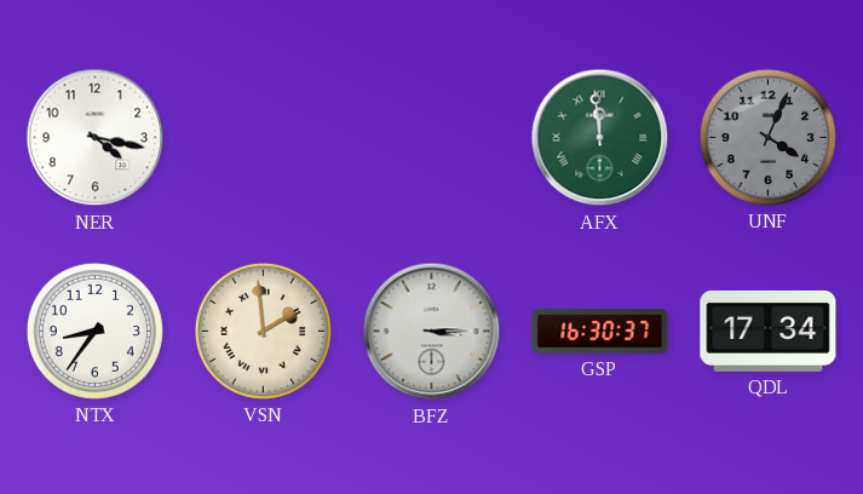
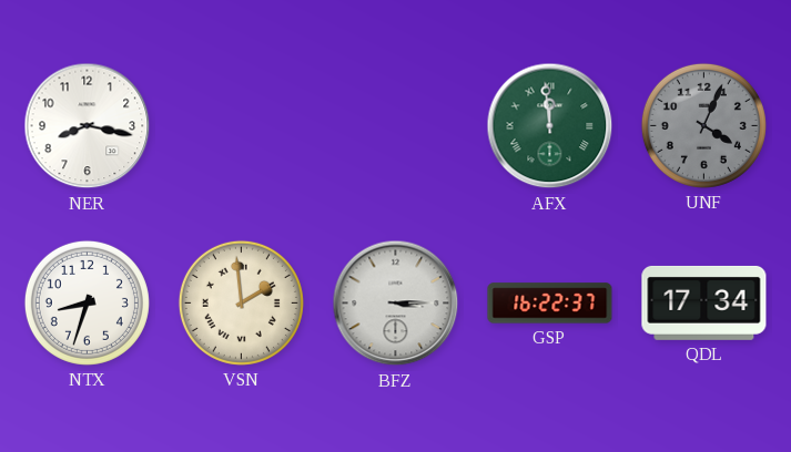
NER: 4:17 -> 8:17
NTX: 8:36 -> 8:33
GSP: 16:30 -> 16:22
